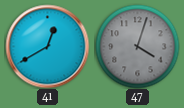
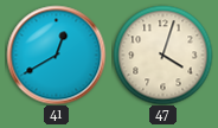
47 dial: grey -> cream
